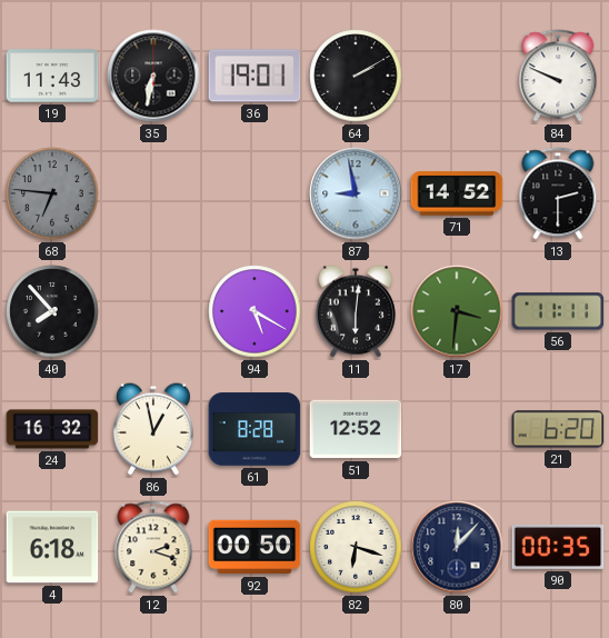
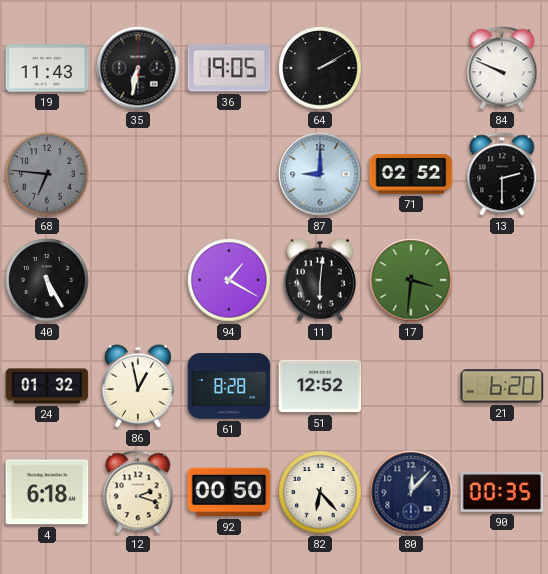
36: 19:01 -> 19:05
87: 8:58 -> 9:00
71: 14:52 -> 02:52
40: 7:53 -> 5:25
94: 5:20 -> 1:20
56: 11:11 -> none
24: 16:32 -> 01:32
82: 6:18 -> 6:23
